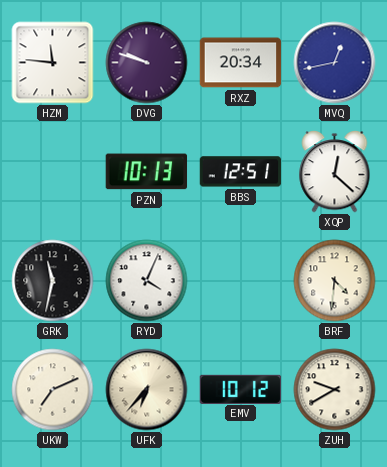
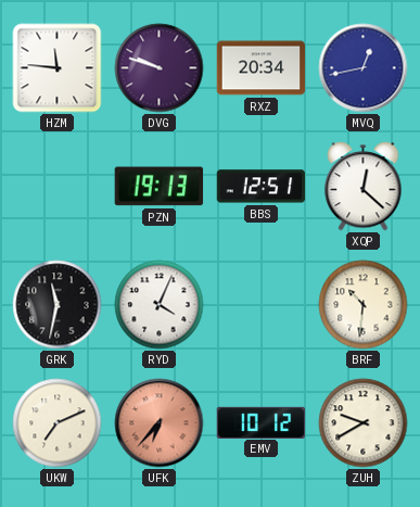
PZN: 10:13 -> 19:13
BRF: 4:31 -> 10:31
UFK dial: cream -> salmon
